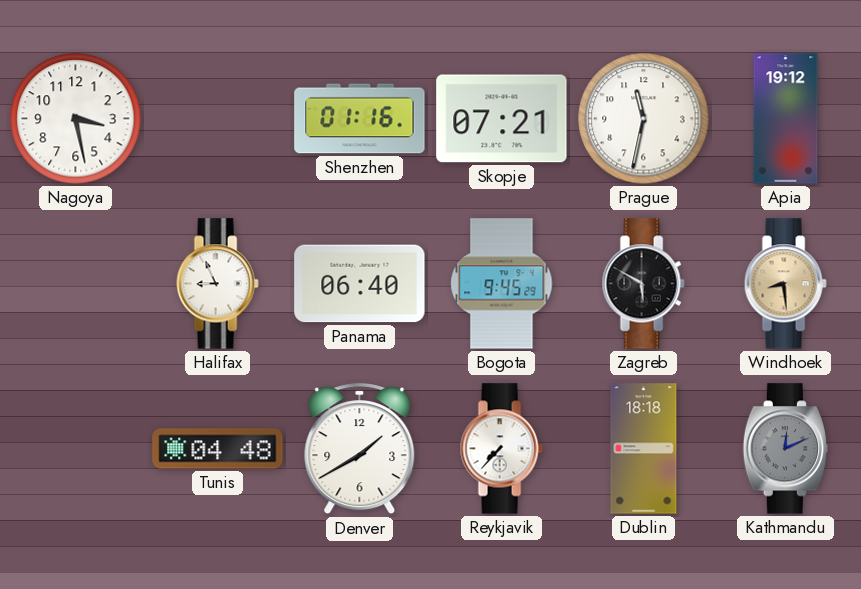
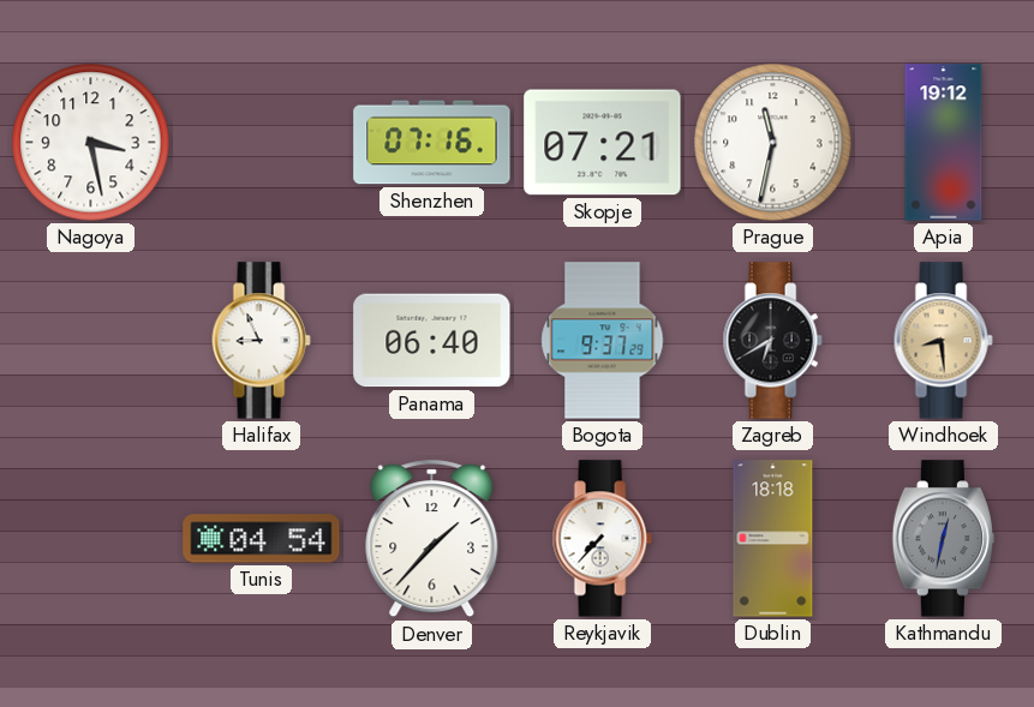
Shenzhen: 01:16 -> 07:16
Bogota: 9:45 -> 9:37
Zagreb: 5:50 -> 6:40
Tunis: 04:48 -> 04:54
Denver: 1:40 -> 1:37
Kathmandu: 12:11 -> 12:32
